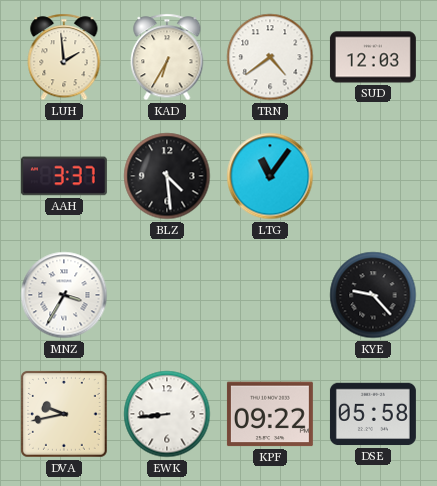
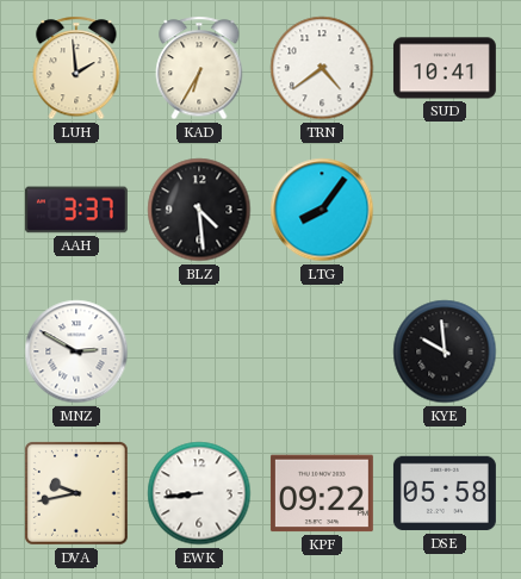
SUD: 12:03 -> 10:41
LTG: 11:06 -> 8:06
MNZ: 3:35 -> 2:50
KYE: 9:23 -> 9:59
